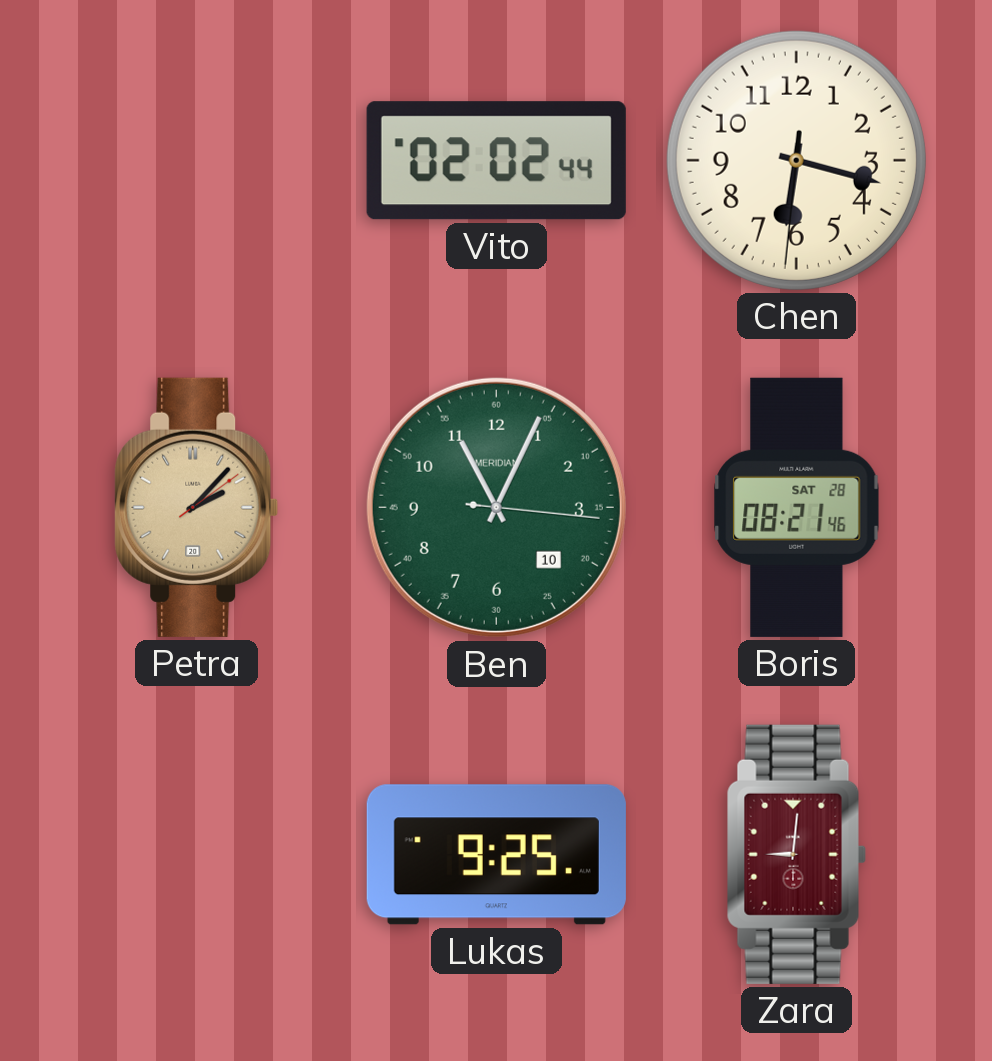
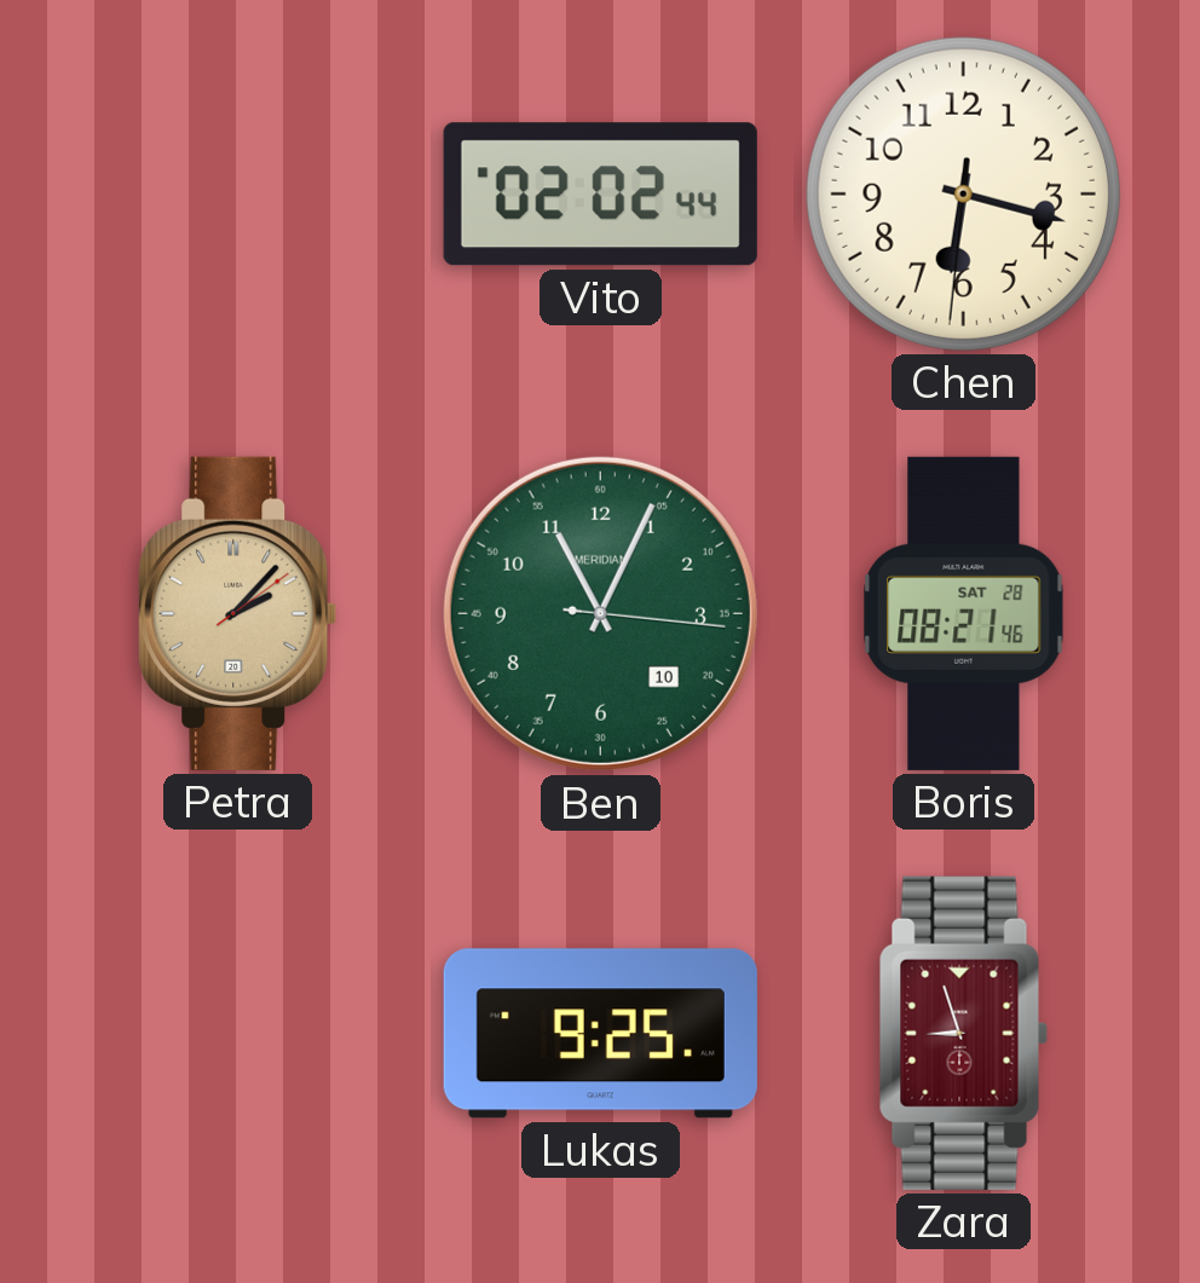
Zara: 9:01 -> 8:57
